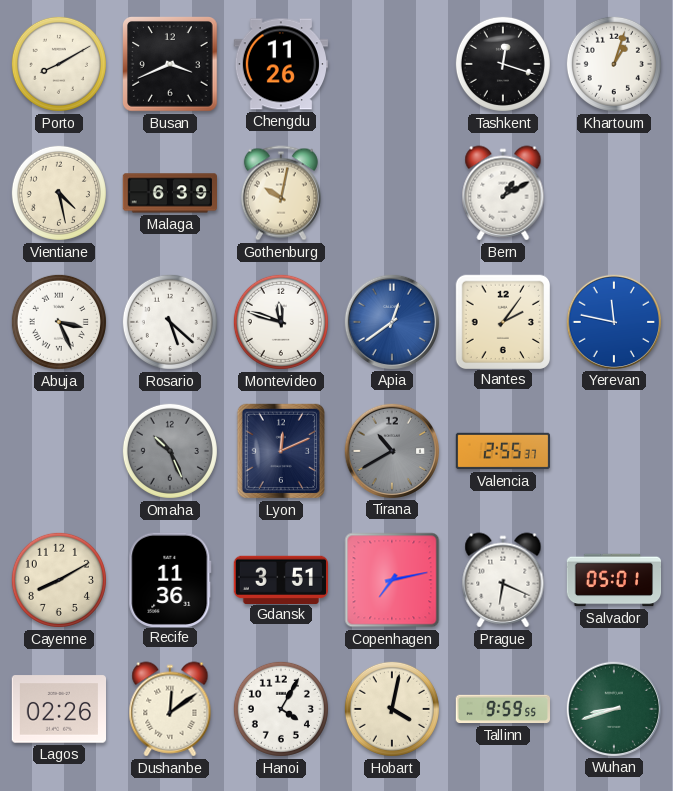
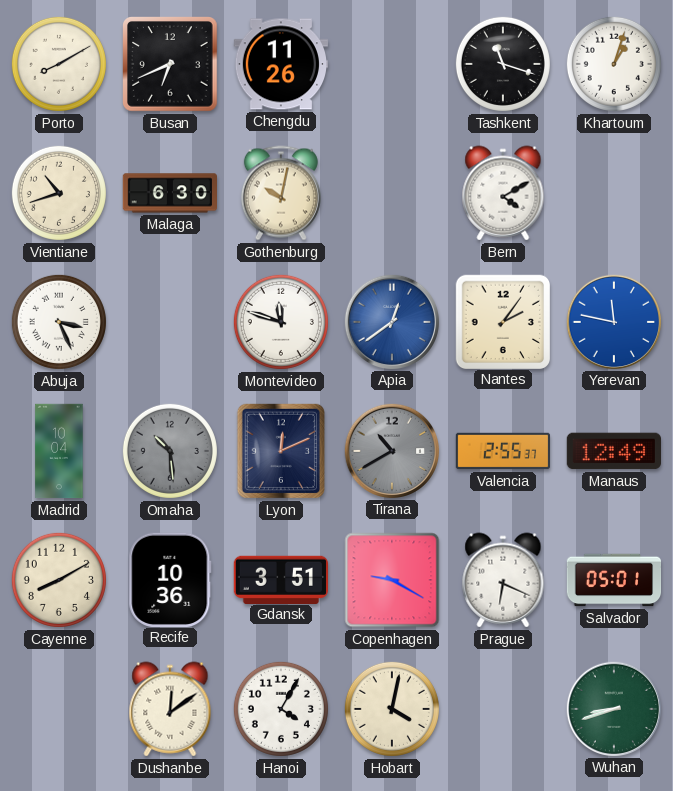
Busan: 3:41 -> 6:41
Tashkent: 12:18 -> 11:18
Vientiane: 4:28 -> 10:42
Malaga: 6:39 -> 6:30
Bern: 1:10 -> 4:10
Rosario: 5:22 -> none
Madrid: none -> 10:04
Omaha: 10:26 -> 10:29
Manaus: none -> 12:49
Recife: 11:36 -> 10:36
Copenhagen: 7:13 -> 9:20
Lagos: 02:26 -> none
Tallinn: 9:59 -> none
